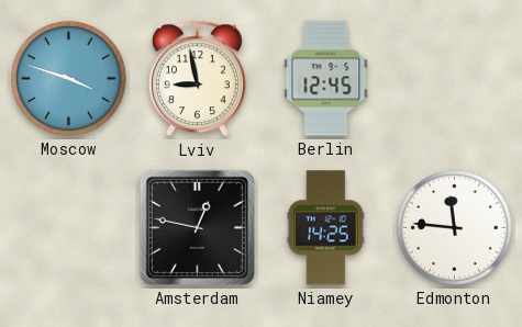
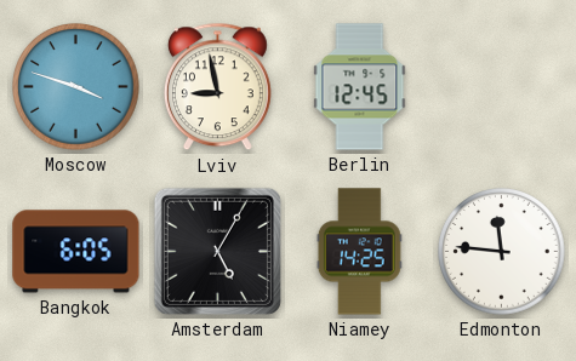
Bangkok: none -> 6:05
Amsterdam: 12:47 -> 5:05
